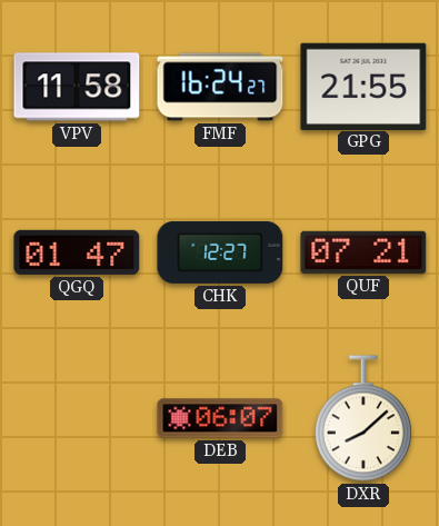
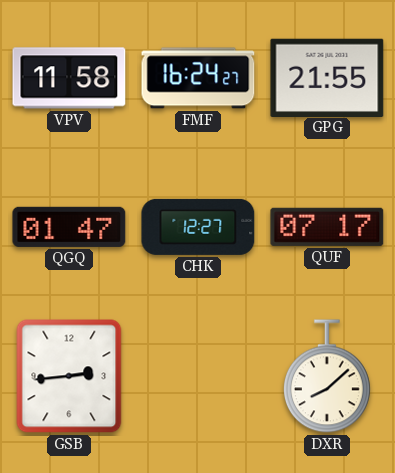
QUF: 07:21 -> 07:17
GSB: none -> 2:44
DEB: 06:07 -> none
